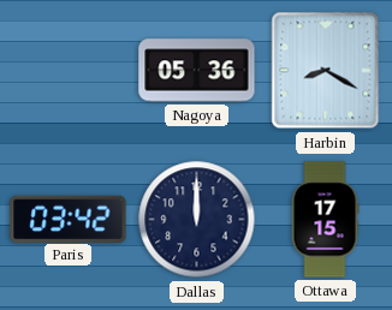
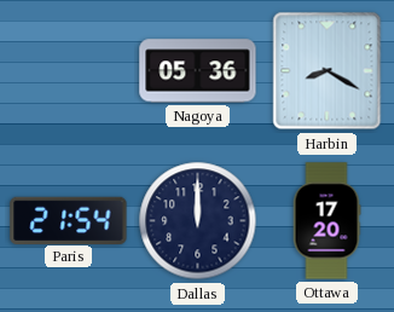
Paris: 03:42 -> 21:54
Ottawa: 17:15 -> 17:20
